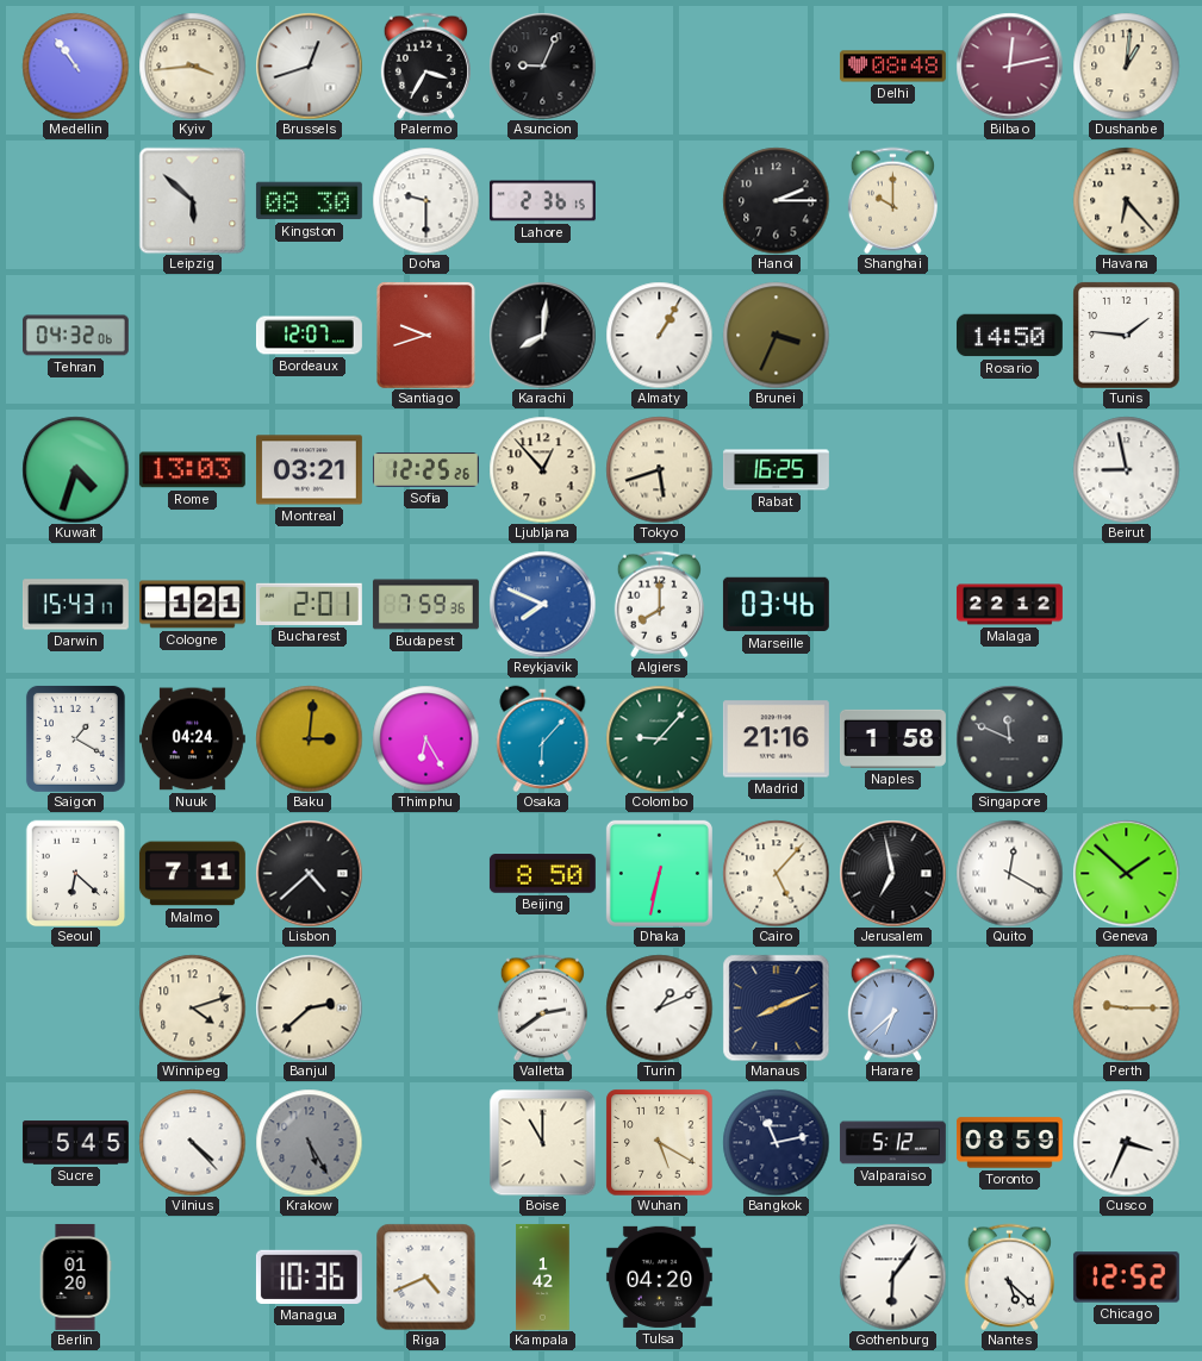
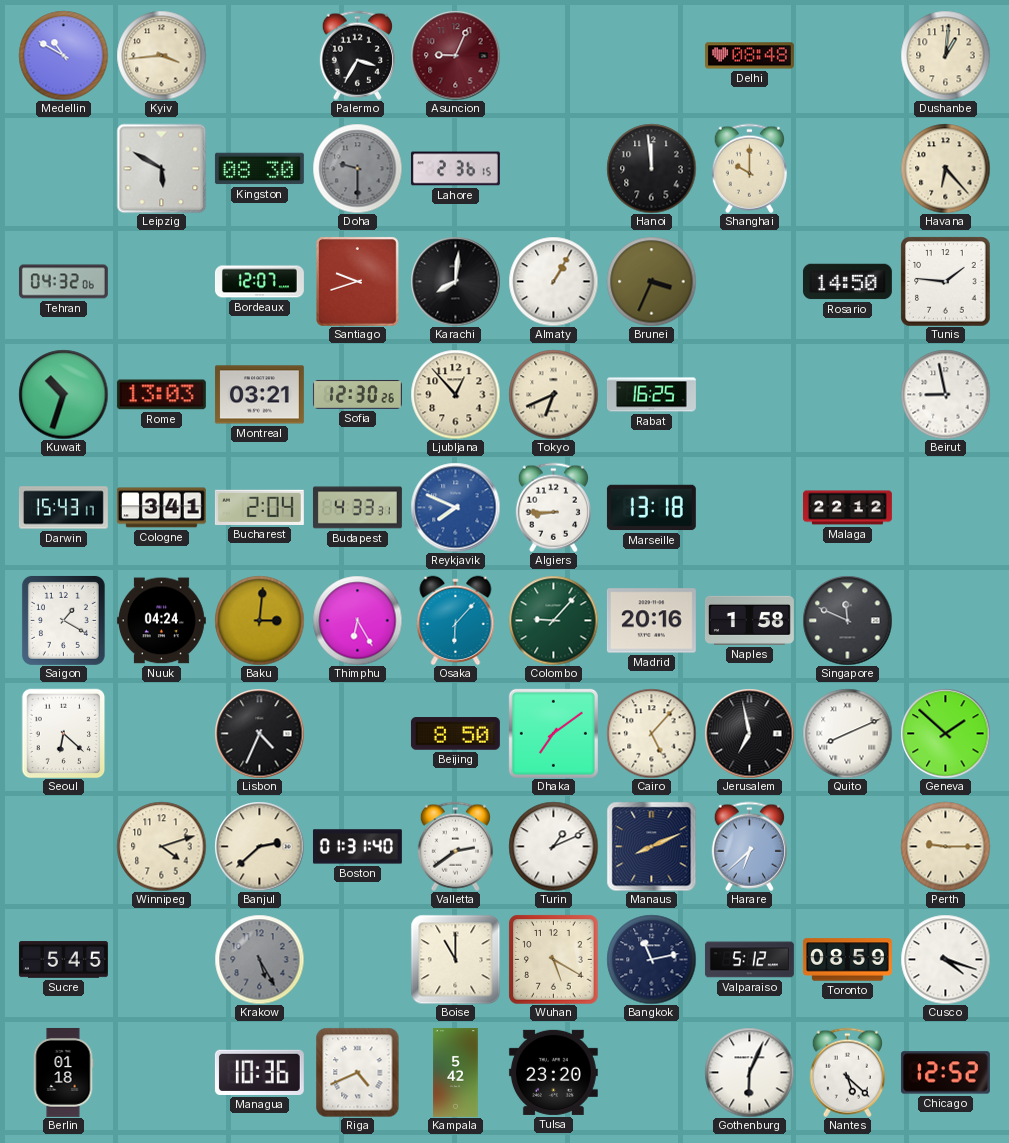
Medellin: 10:54 -> 10:50
Brussels: 12:42 -> none
Asuncion dial: black -> burgundy
Bilbao: 12:13 -> none
Leipzig: 5:52 -> 5:50
Doha dial: white -> grey
Hanoi: 2:15 -> 11:59
Kuwait: 4:33 -> 10:33
Sofia: 12:25 -> 12:30
Tokyo: 5:42 -> 6:41
Cologne: 1:21 -> 3:41
Bucharest: 2:01 -> 2:04
Budapest: 7:59 -> 4:33
Algiers: 8:00 -> 8:45
Marseille: 03:46 -> 13:18
Madrid: 21:16 -> 20:16
Malmo: 7:11 -> none
Lisbon: 4:38 -> 4:34
Dhaka: 6:32 -> 7:09
Quito: 12:20 -> 8:11
Boston: none -> 01:31
Vilnius: 4:23 -> none
Cusco: 3:34 -> 4:18
Berlin: 01:20 -> 01:18
Kampala: 1:42 -> 5:42
Tulsa: 04:20 -> 23:20
Gothenburg: 6:06 -> 6:04
